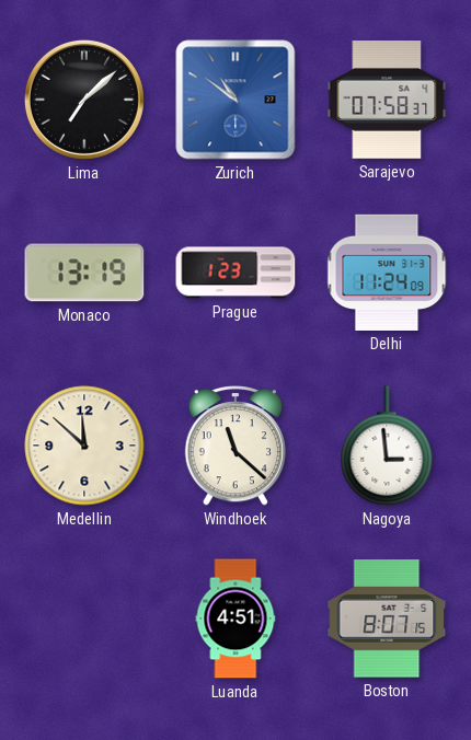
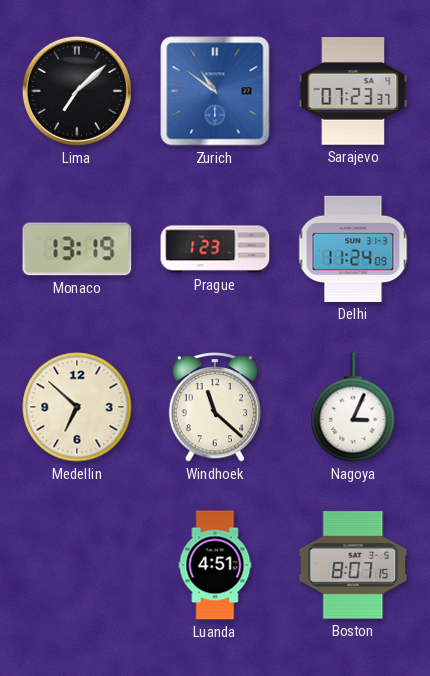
Sarajevo: 07:58 -> 07:23
Medellin: 11:52 -> 6:52
Nagoya: 2:59 -> 3:04
